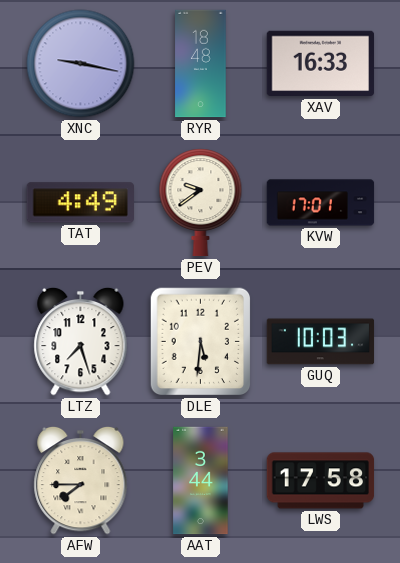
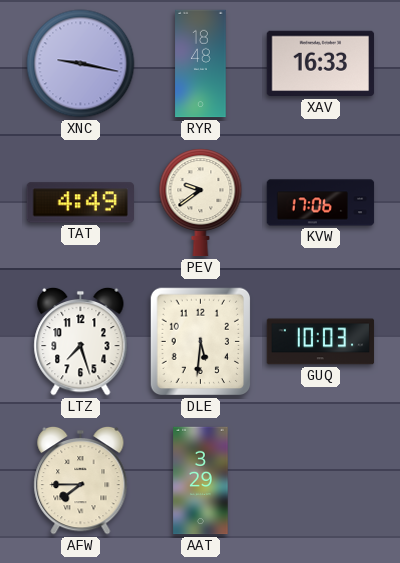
KVW: 17:01 -> 17:06
AAT: 3:44 -> 3:29
LWS: 17:58 -> none
